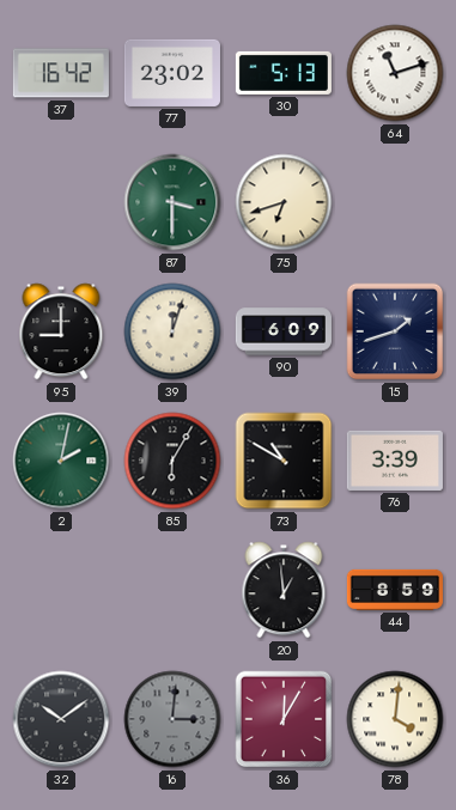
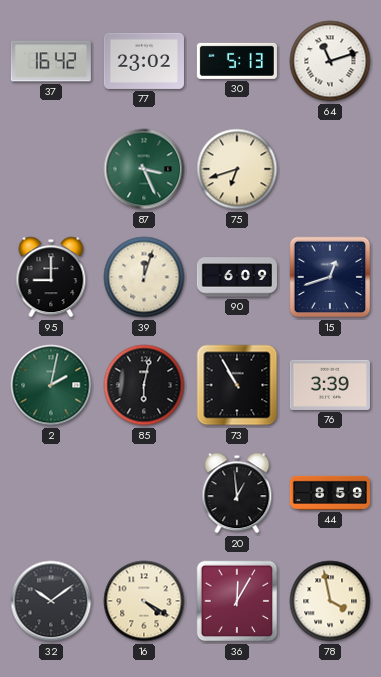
87: 3:30 -> 3:26
15: 1:42 -> 12:42
85: 6:05 -> 6:02
73: 10:50 -> 10:55
16: 3:01 -> 4:20
16 dial: grey -> cream
78: 4:01 -> 3:58
